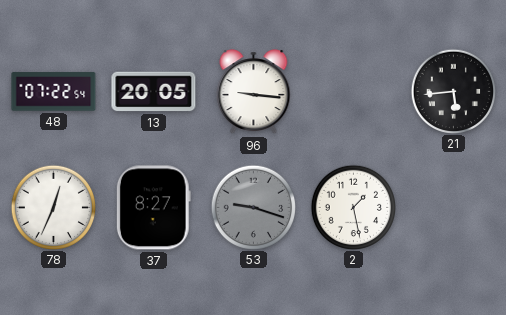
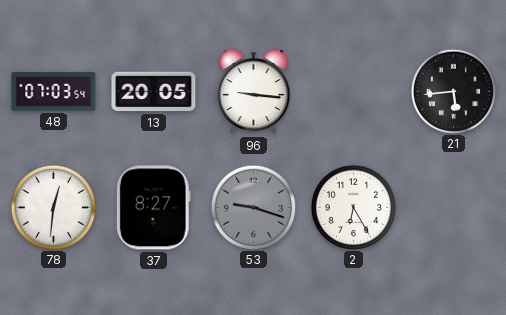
48: 07:22 -> 07:03
78: 12:34 -> 12:31
2: 1:28 -> 6:25
